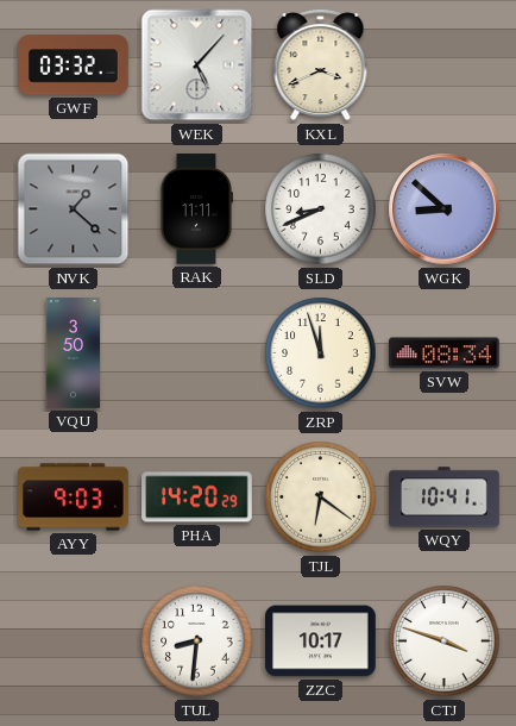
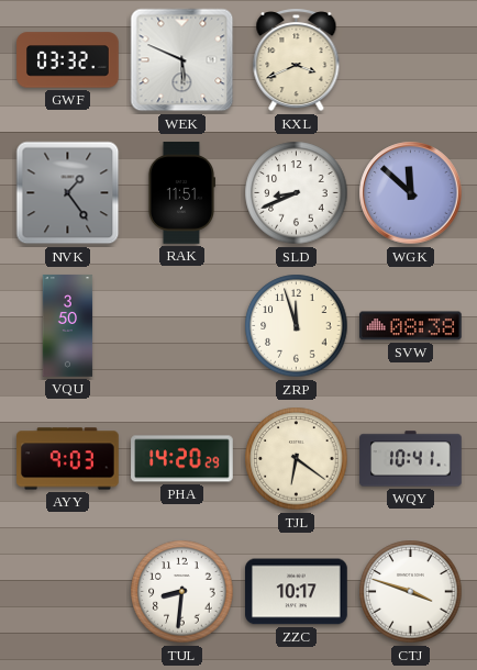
WEK: 5:07 -> 5:49
NVK: 1:22 -> 1:24
RAK: 11:11 -> 11:51
WGK: 8:52 -> 11:52
SVW: 08:34 -> 08:38
